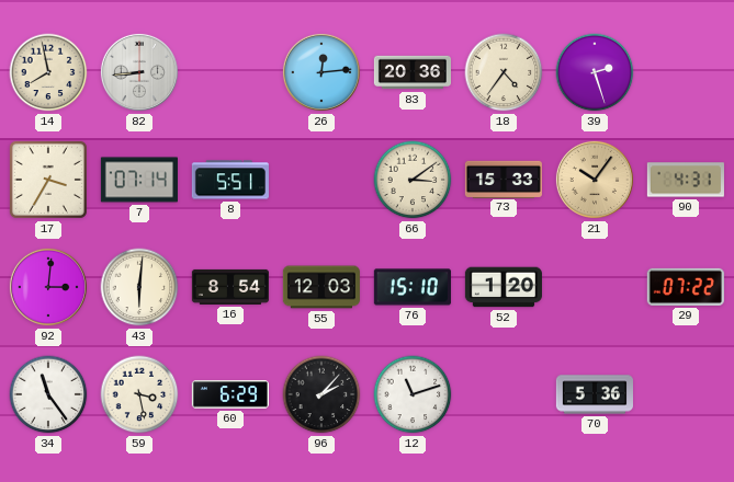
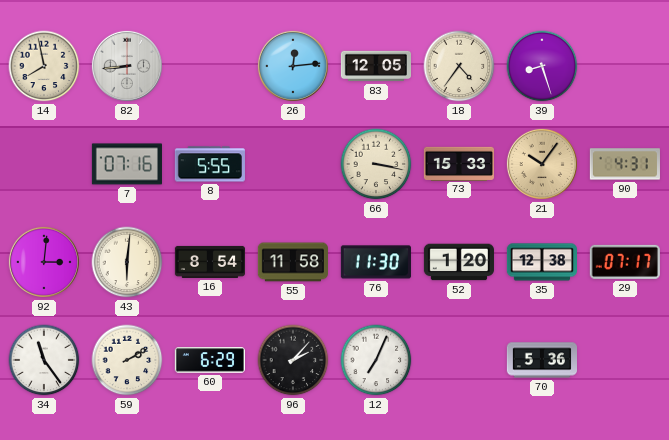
83: 20:36 -> 12:05
39: 2:27 -> 8:27
17: 3:35 -> none
7: 07:14 -> 07:16
8: 5:51 -> 5:55
66: 3:09 -> 3:17
55: 12:03 -> 11:58
76: 15:10 -> 11:30
35: none -> 12:38
29: 07:22 -> 07:17
59: 3:28 -> 2:10
12: 11:12 -> 7:04
